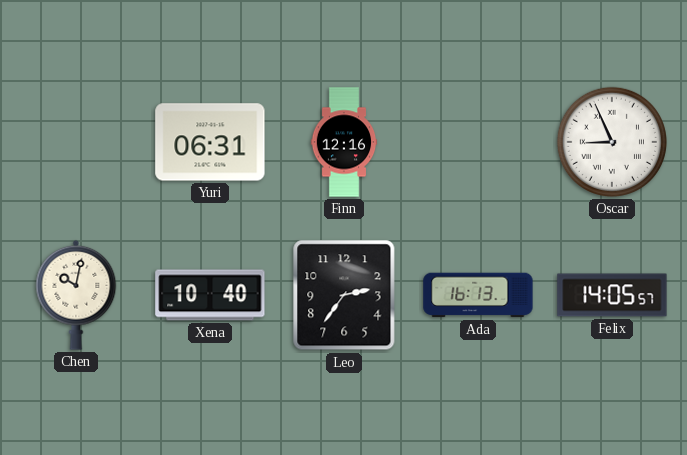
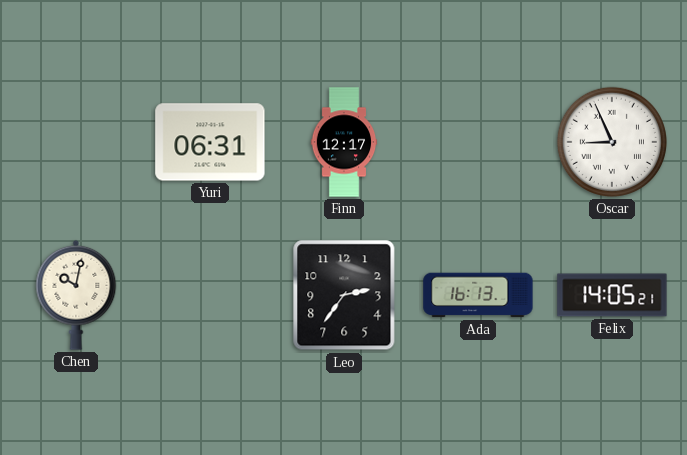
Finn: 12:16 -> 12:17
Xena: 10:40 -> none
Felix: 14:05:57 -> 14:05:21
